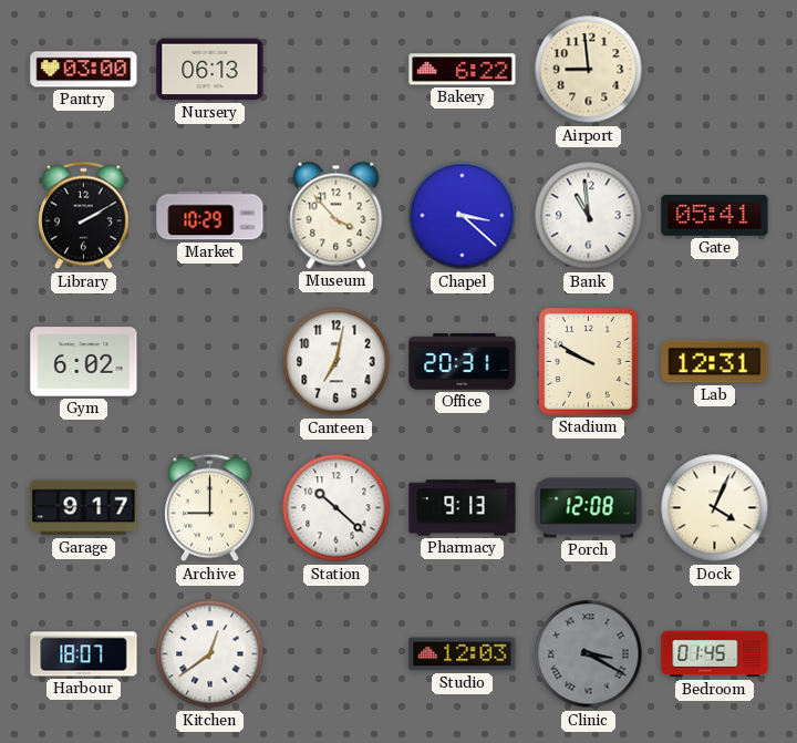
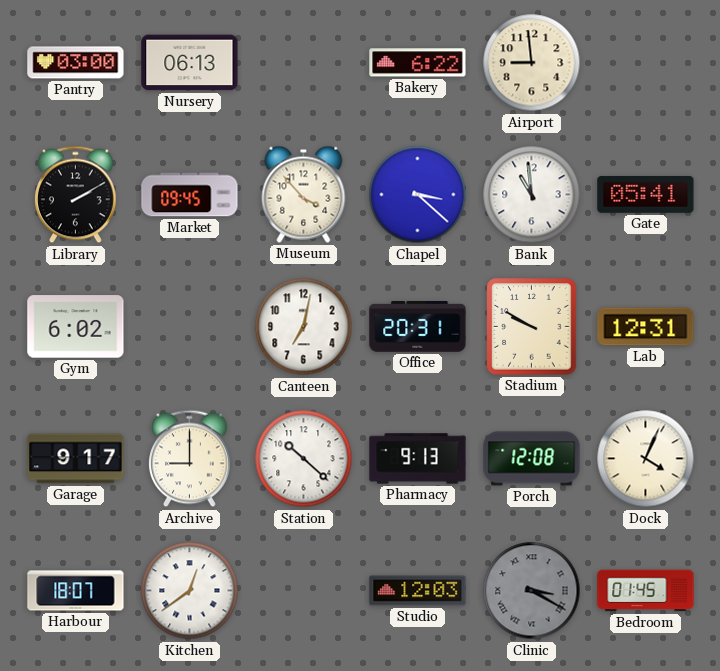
Market: 10:29 -> 09:45
